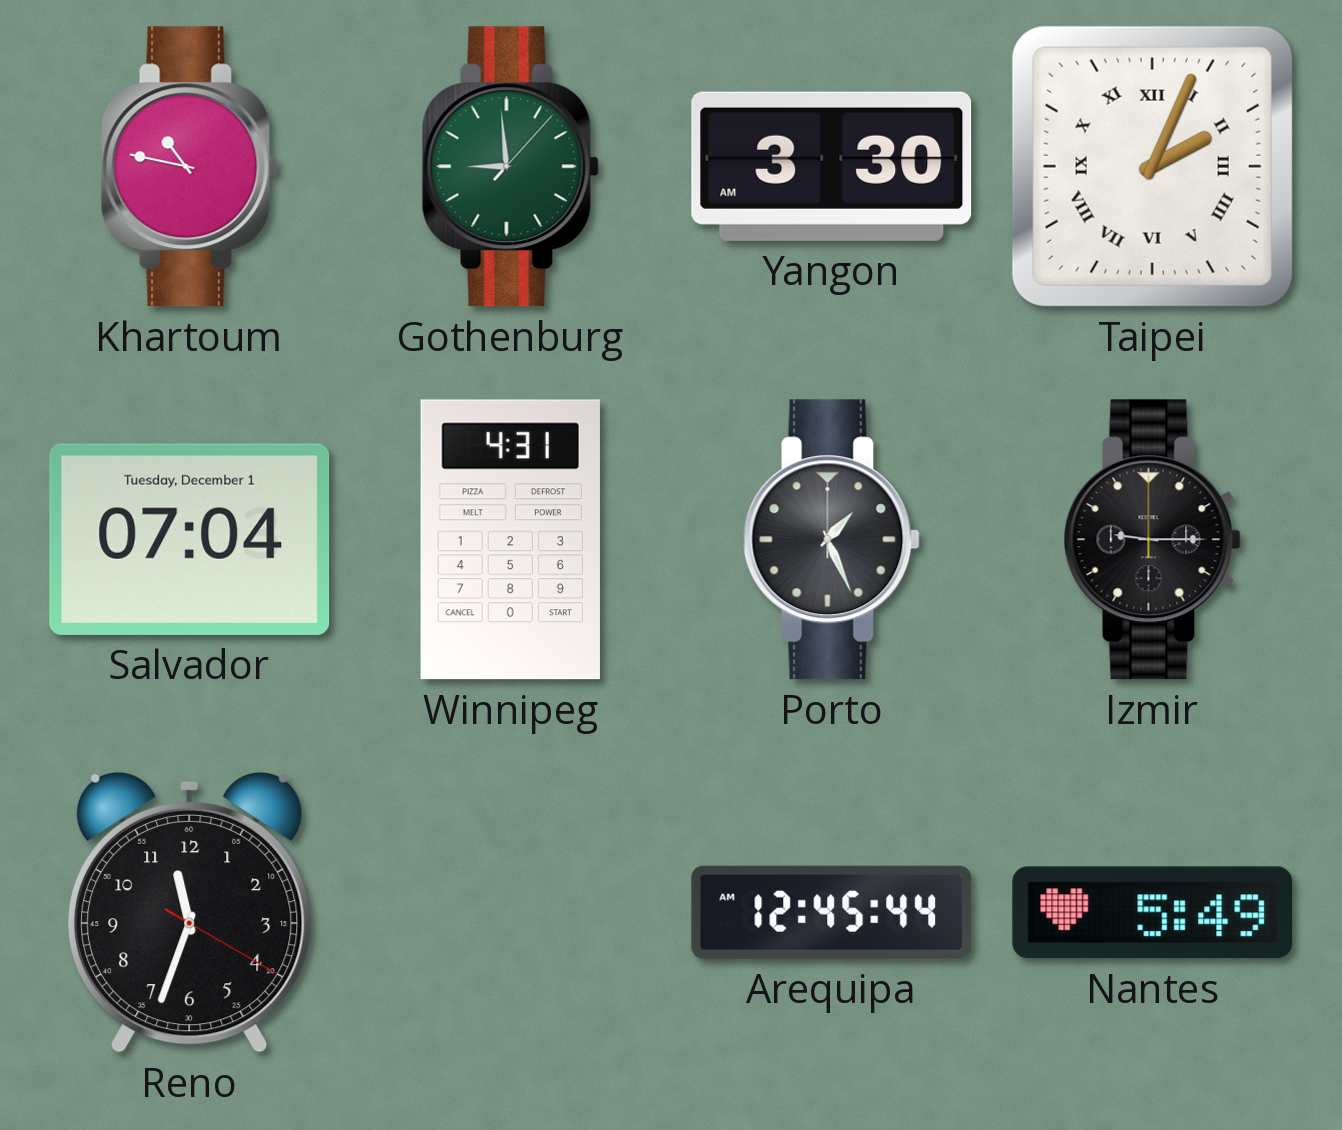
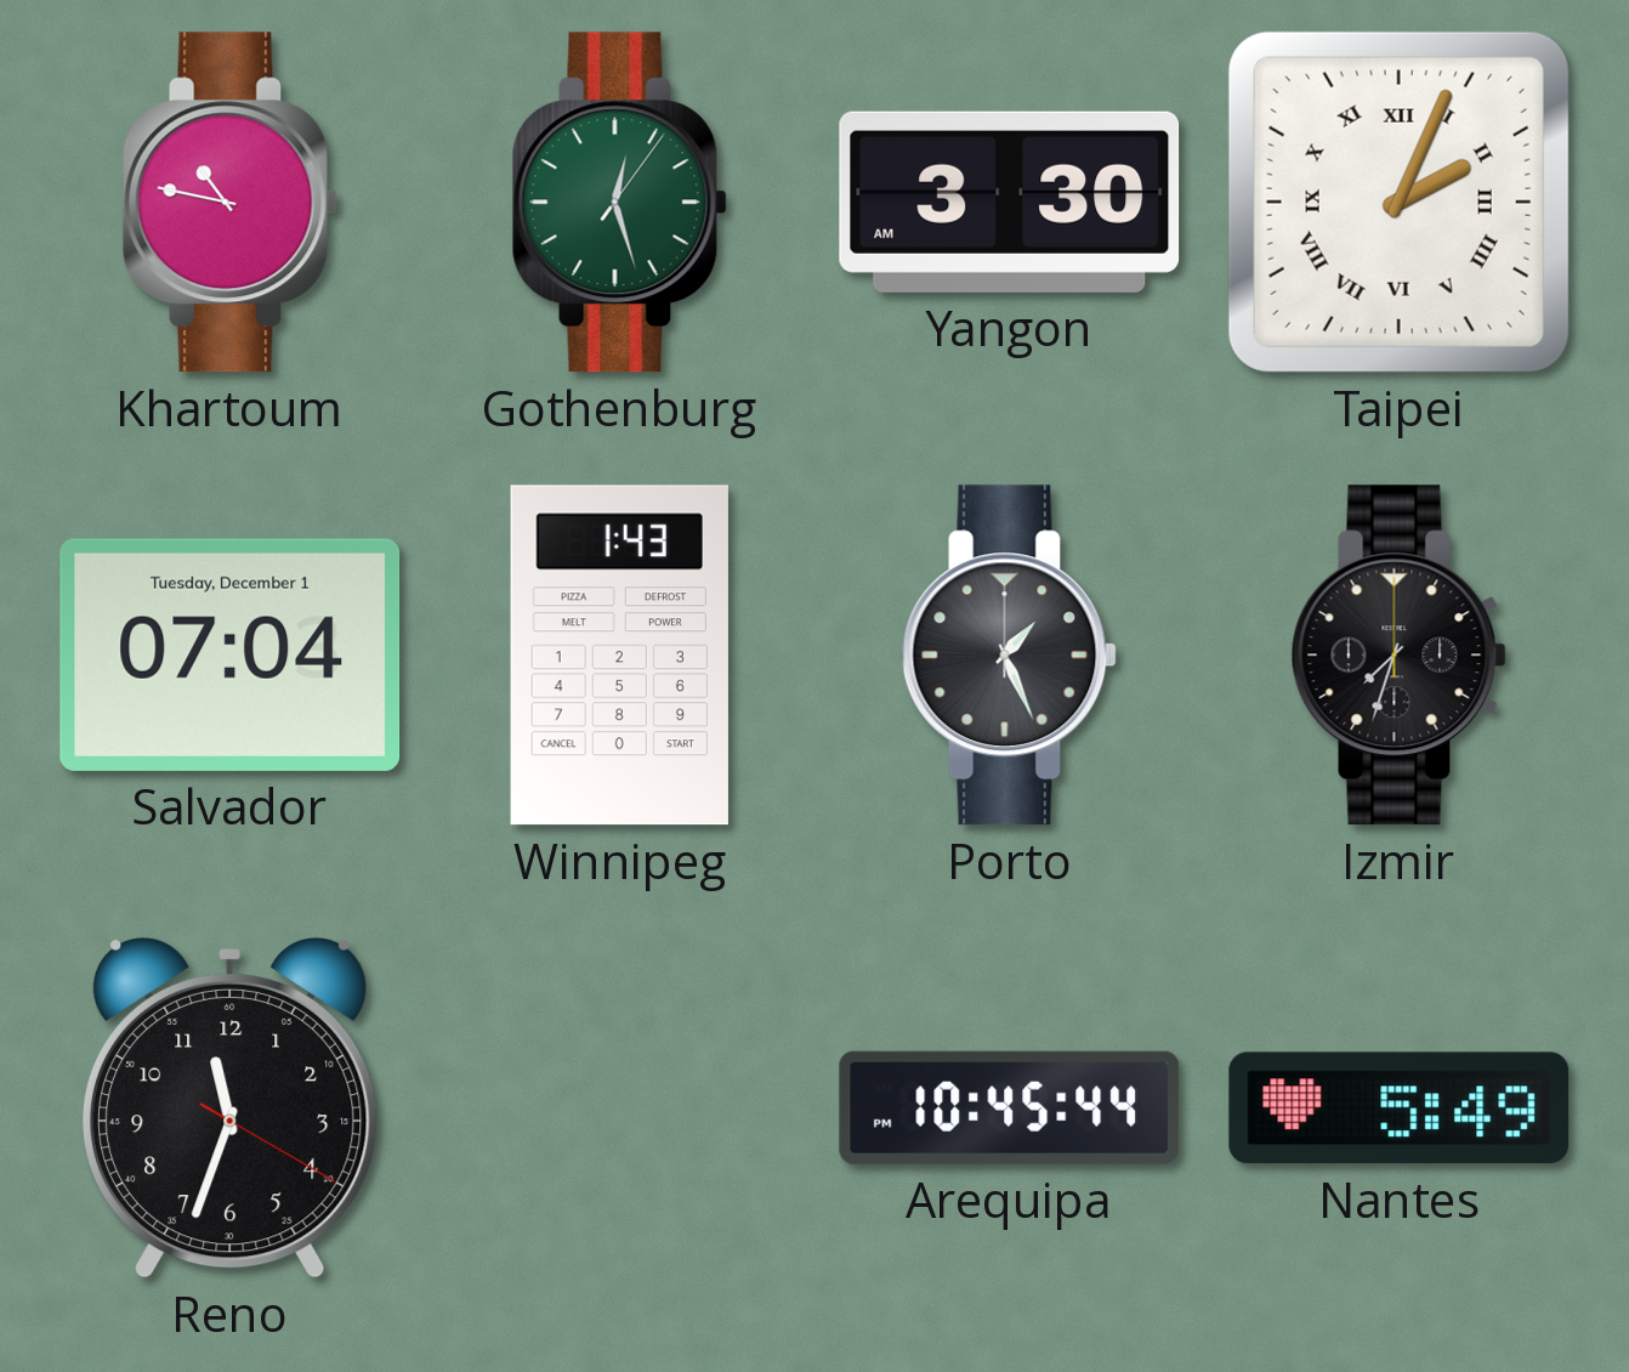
Gothenburg: 8:59 -> 12:27
Winnipeg: 4:31 -> 1:43
Izmir: 9:15 -> 7:33
Arequipa: 12:45 -> 10:45
